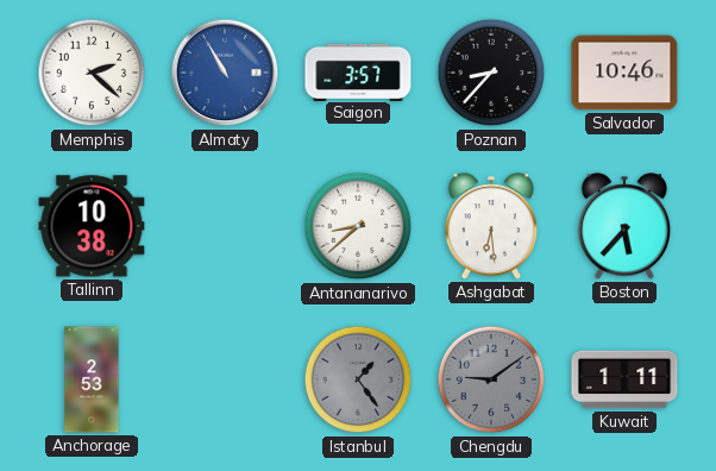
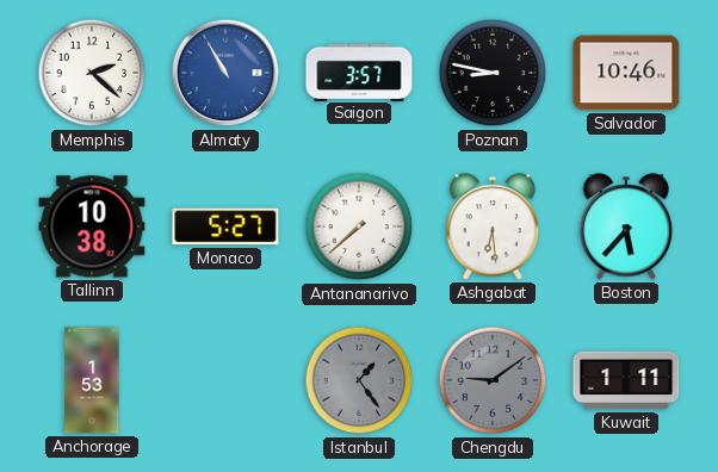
Poznan: 8:37 -> 8:47
Monaco: none -> 5:27
Antananarivo: 8:38 -> 7:38
Anchorage: 2:53 -> 1:53
